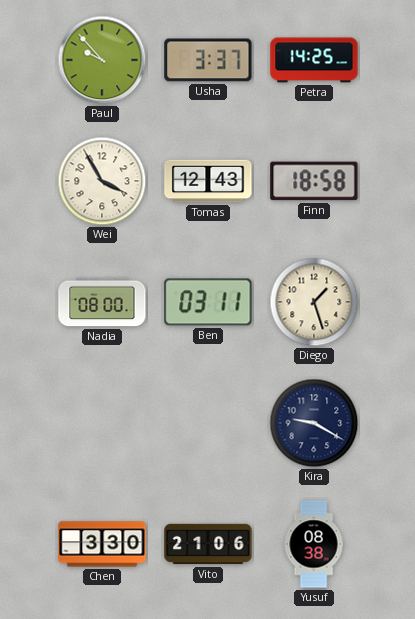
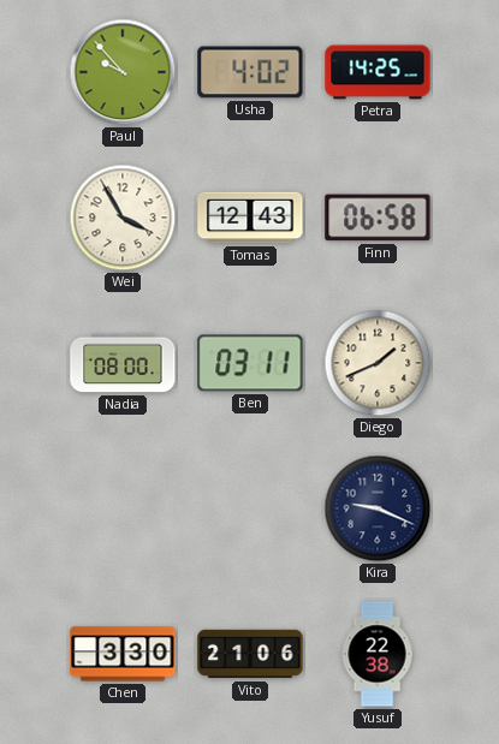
Usha: 3:37 -> 4:02
Finn: 18:58 -> 06:58
Diego: 1:27 -> 1:41
Kira: 9:20 -> 9:19
Yusuf: 08:38 -> 22:38
